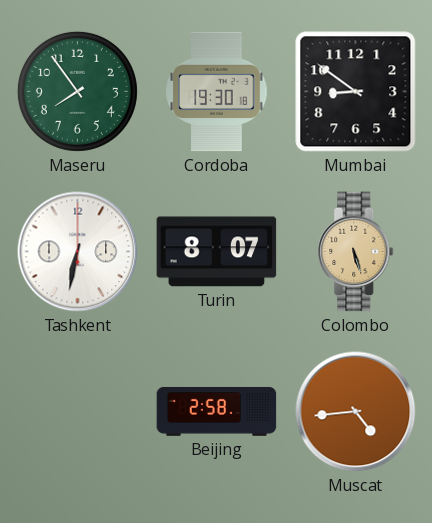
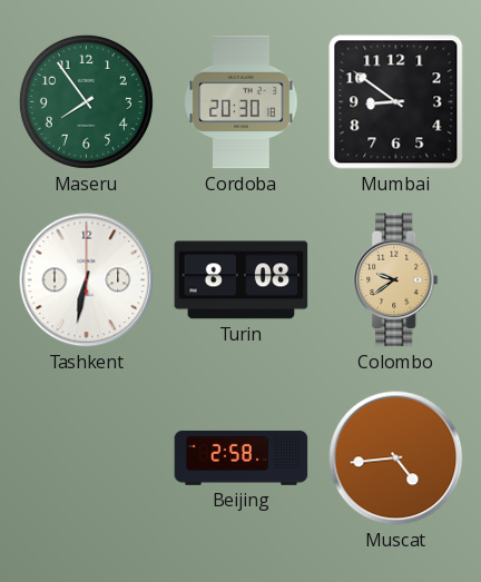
Cordoba: 19:30 -> 20:30
Turin: 8:07 -> 8:08
Colombo: 5:27 -> 9:39
